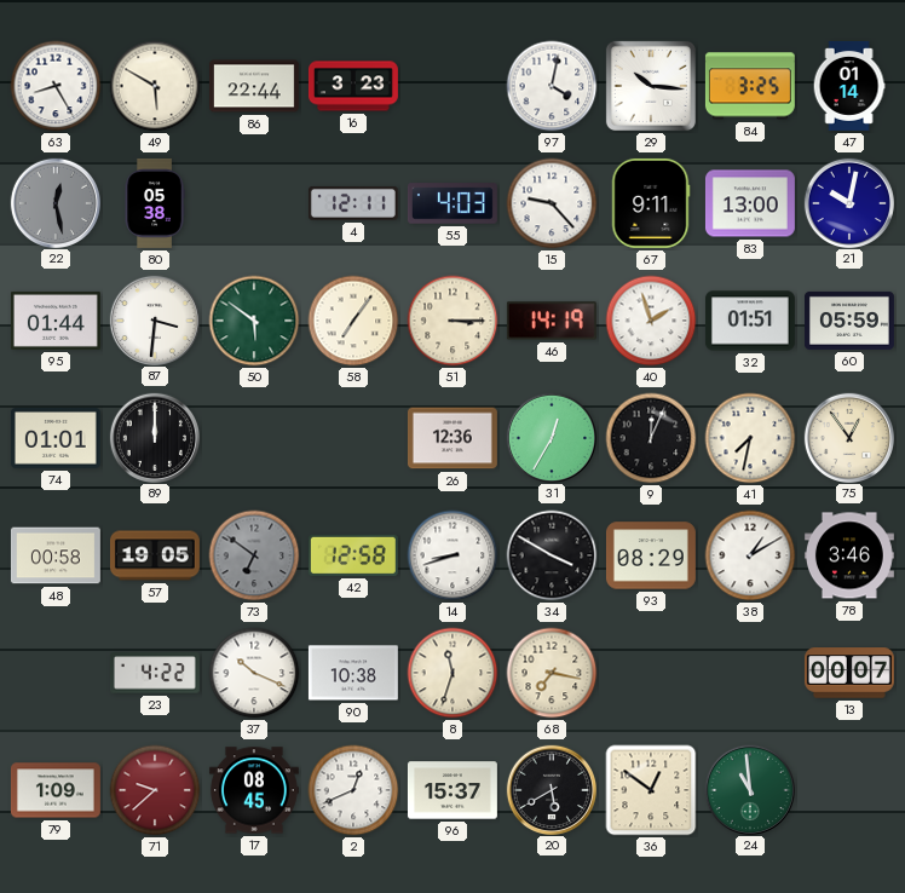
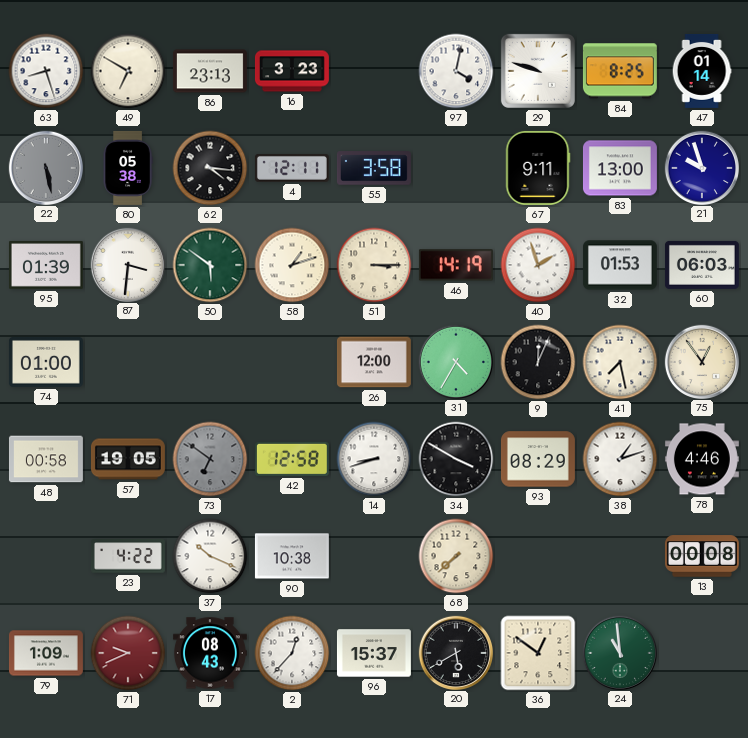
63: 8:25 -> 8:27
49: 5:50 -> 6:50
86: 22:44 -> 23:13
29: 10:16 -> 9:48
84: 3:25 -> 8:25
22: 12:28 -> 5:28
62: none -> 4:16
55: 4:03 -> 3:58
15: 9:23 -> none
21: 10:02 -> 9:57
95: 01:44 -> 01:39
58: 7:06 -> 1:12
32: 01:51 -> 01:53
60: 05:59 -> 06:03
74: 01:01 -> 01:00
89: 12:00 -> none
26: 12:36 -> 12:00
31: 12:35 -> 4:35
41: 7:32 -> 7:28
38: 1:10 -> 1:12
78: 3:46 -> 4:46
8: 11:33 -> none
68: 7:17 -> 7:38
13: 00:07 -> 00:08
71: 9:38 -> 9:41
17: 08:45 -> 08:43
2: 12:41 -> 12:37
